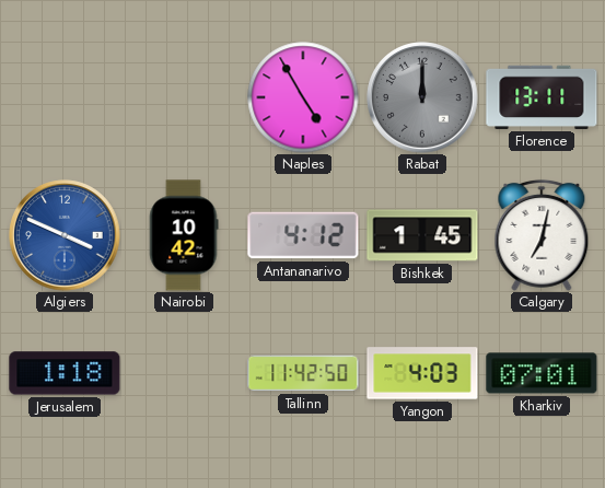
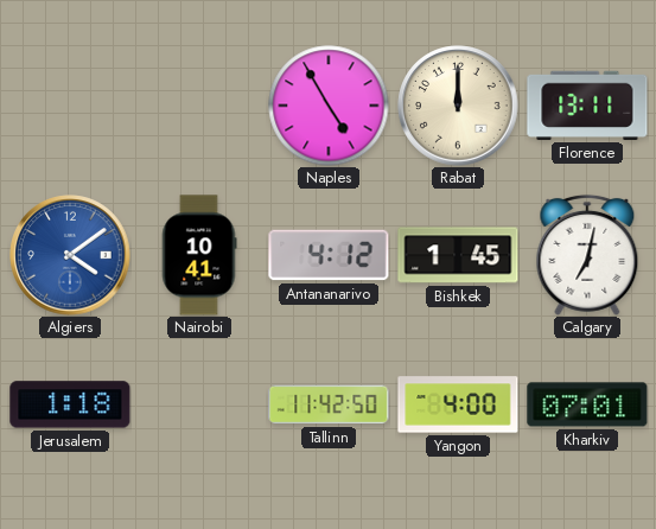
Rabat dial: grey -> cream
Algiers: 3:49 -> 4:09
Nairobi: 10:42 -> 10:41
Yangon: 4:03 -> 4:00
